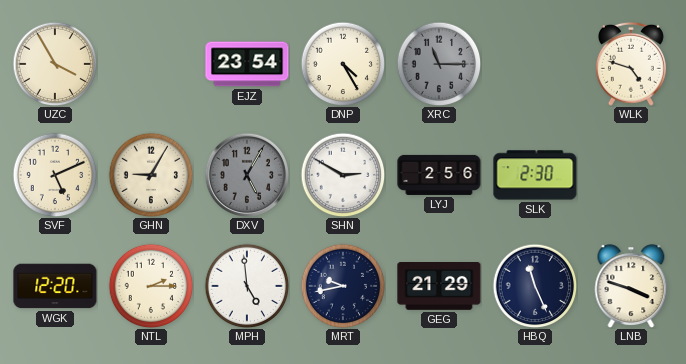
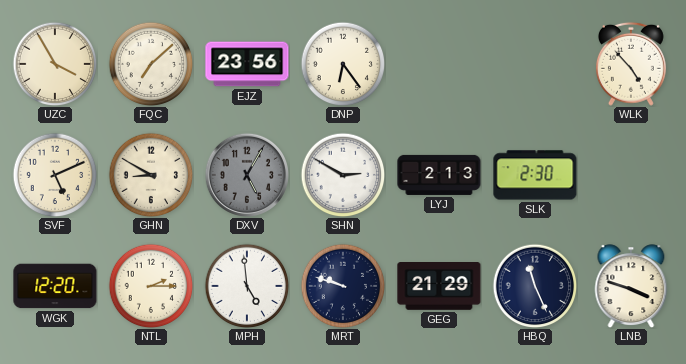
FQC: none -> 7:08
EJZ: 23:54 -> 23:56
DNP: 4:25 -> 6:24
XRC: 11:15 -> none
WLK: 4:48 -> 4:53
GHN: 9:05 -> 8:50
LYJ: 2:56 -> 2:13
MRT: 9:43 -> 9:48
